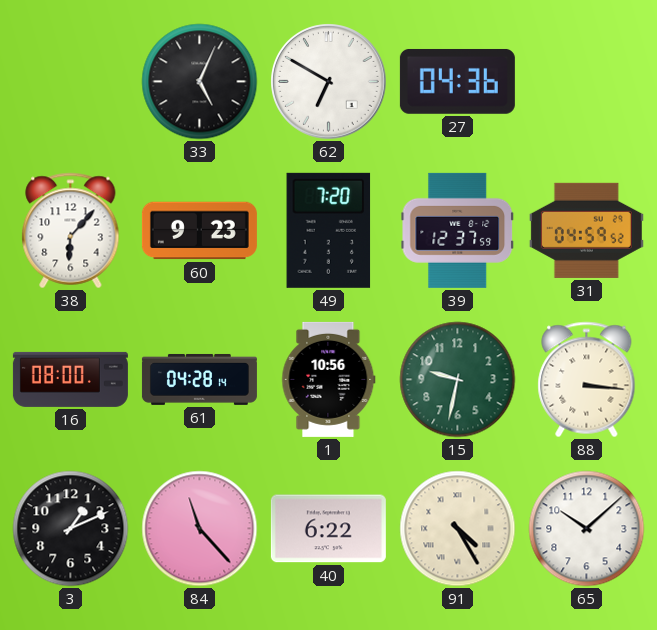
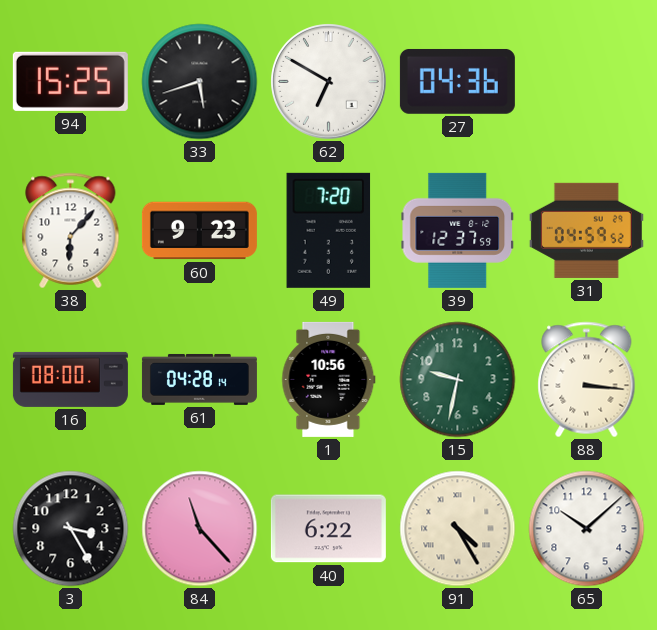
94: none -> 15:25
33: 5:04 -> 5:42
3: 1:11 -> 3:25
